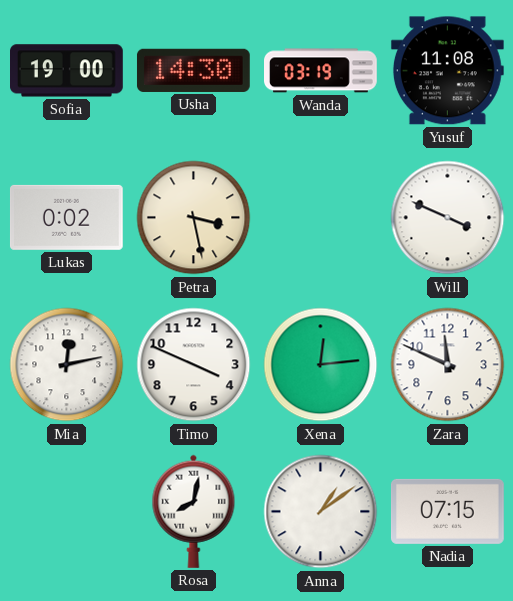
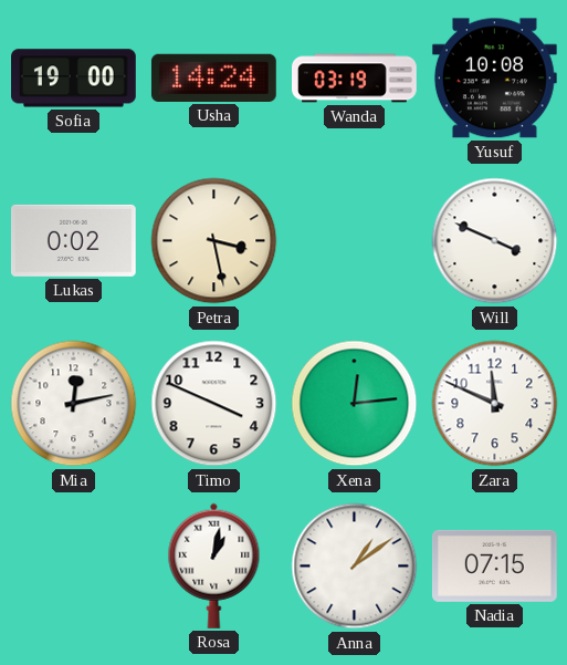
Usha: 14:30 -> 14:24
Yusuf: 11:08 -> 10:08
Rosa: 8:02 -> 1:02
